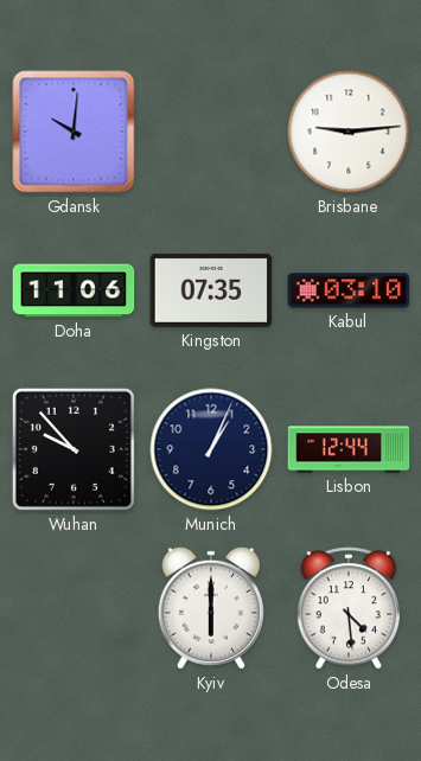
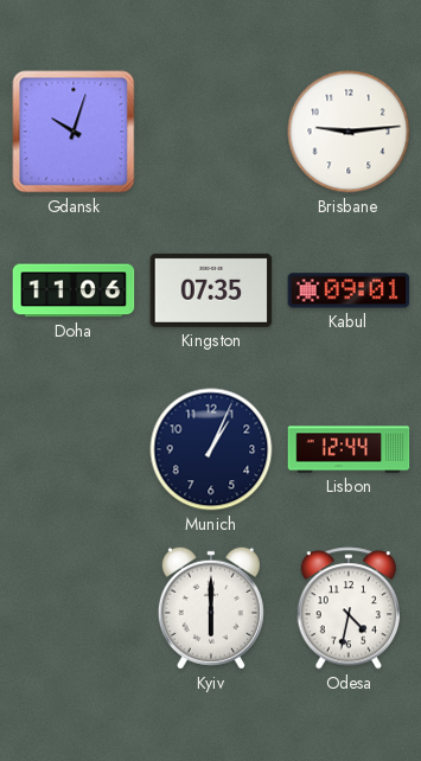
Gdansk: 10:01 -> 10:03
Kabul: 03:10 -> 09:01
Wuhan: 9:53 -> none
Odesa: 4:29 -> 4:32
